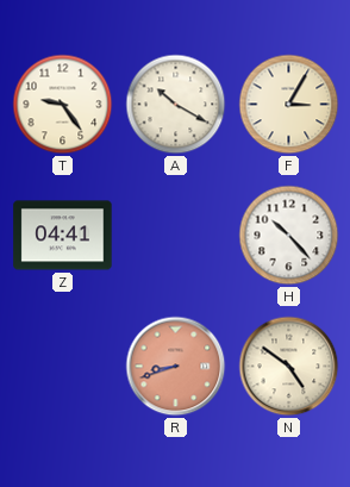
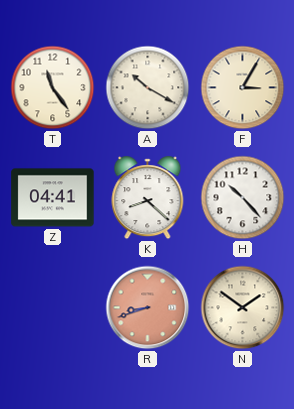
T: 9:24 -> 11:24
K: none -> 8:22
N: 4:51 -> 1:51
